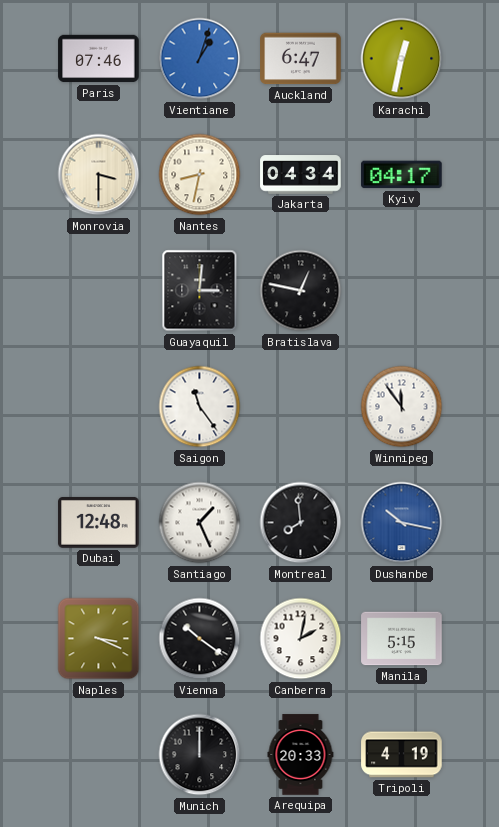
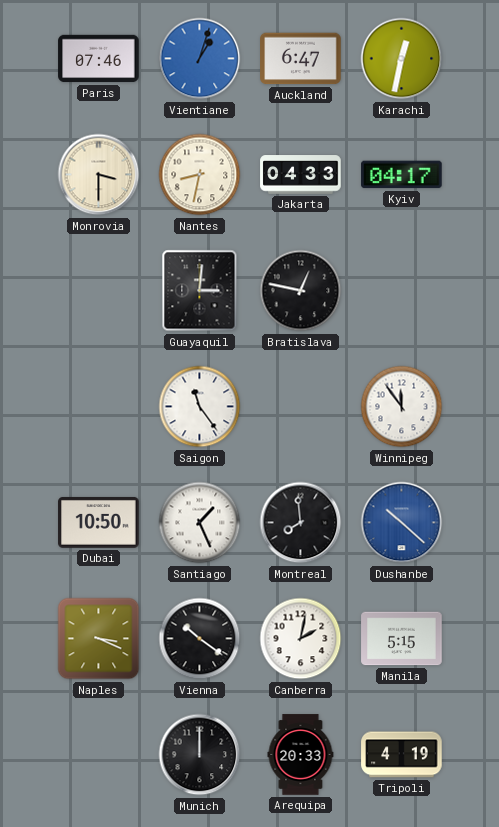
Jakarta: 04:34 -> 04:33
Dubai: 12:48 -> 10:50
Dushanbe: 10:17 -> 10:22
